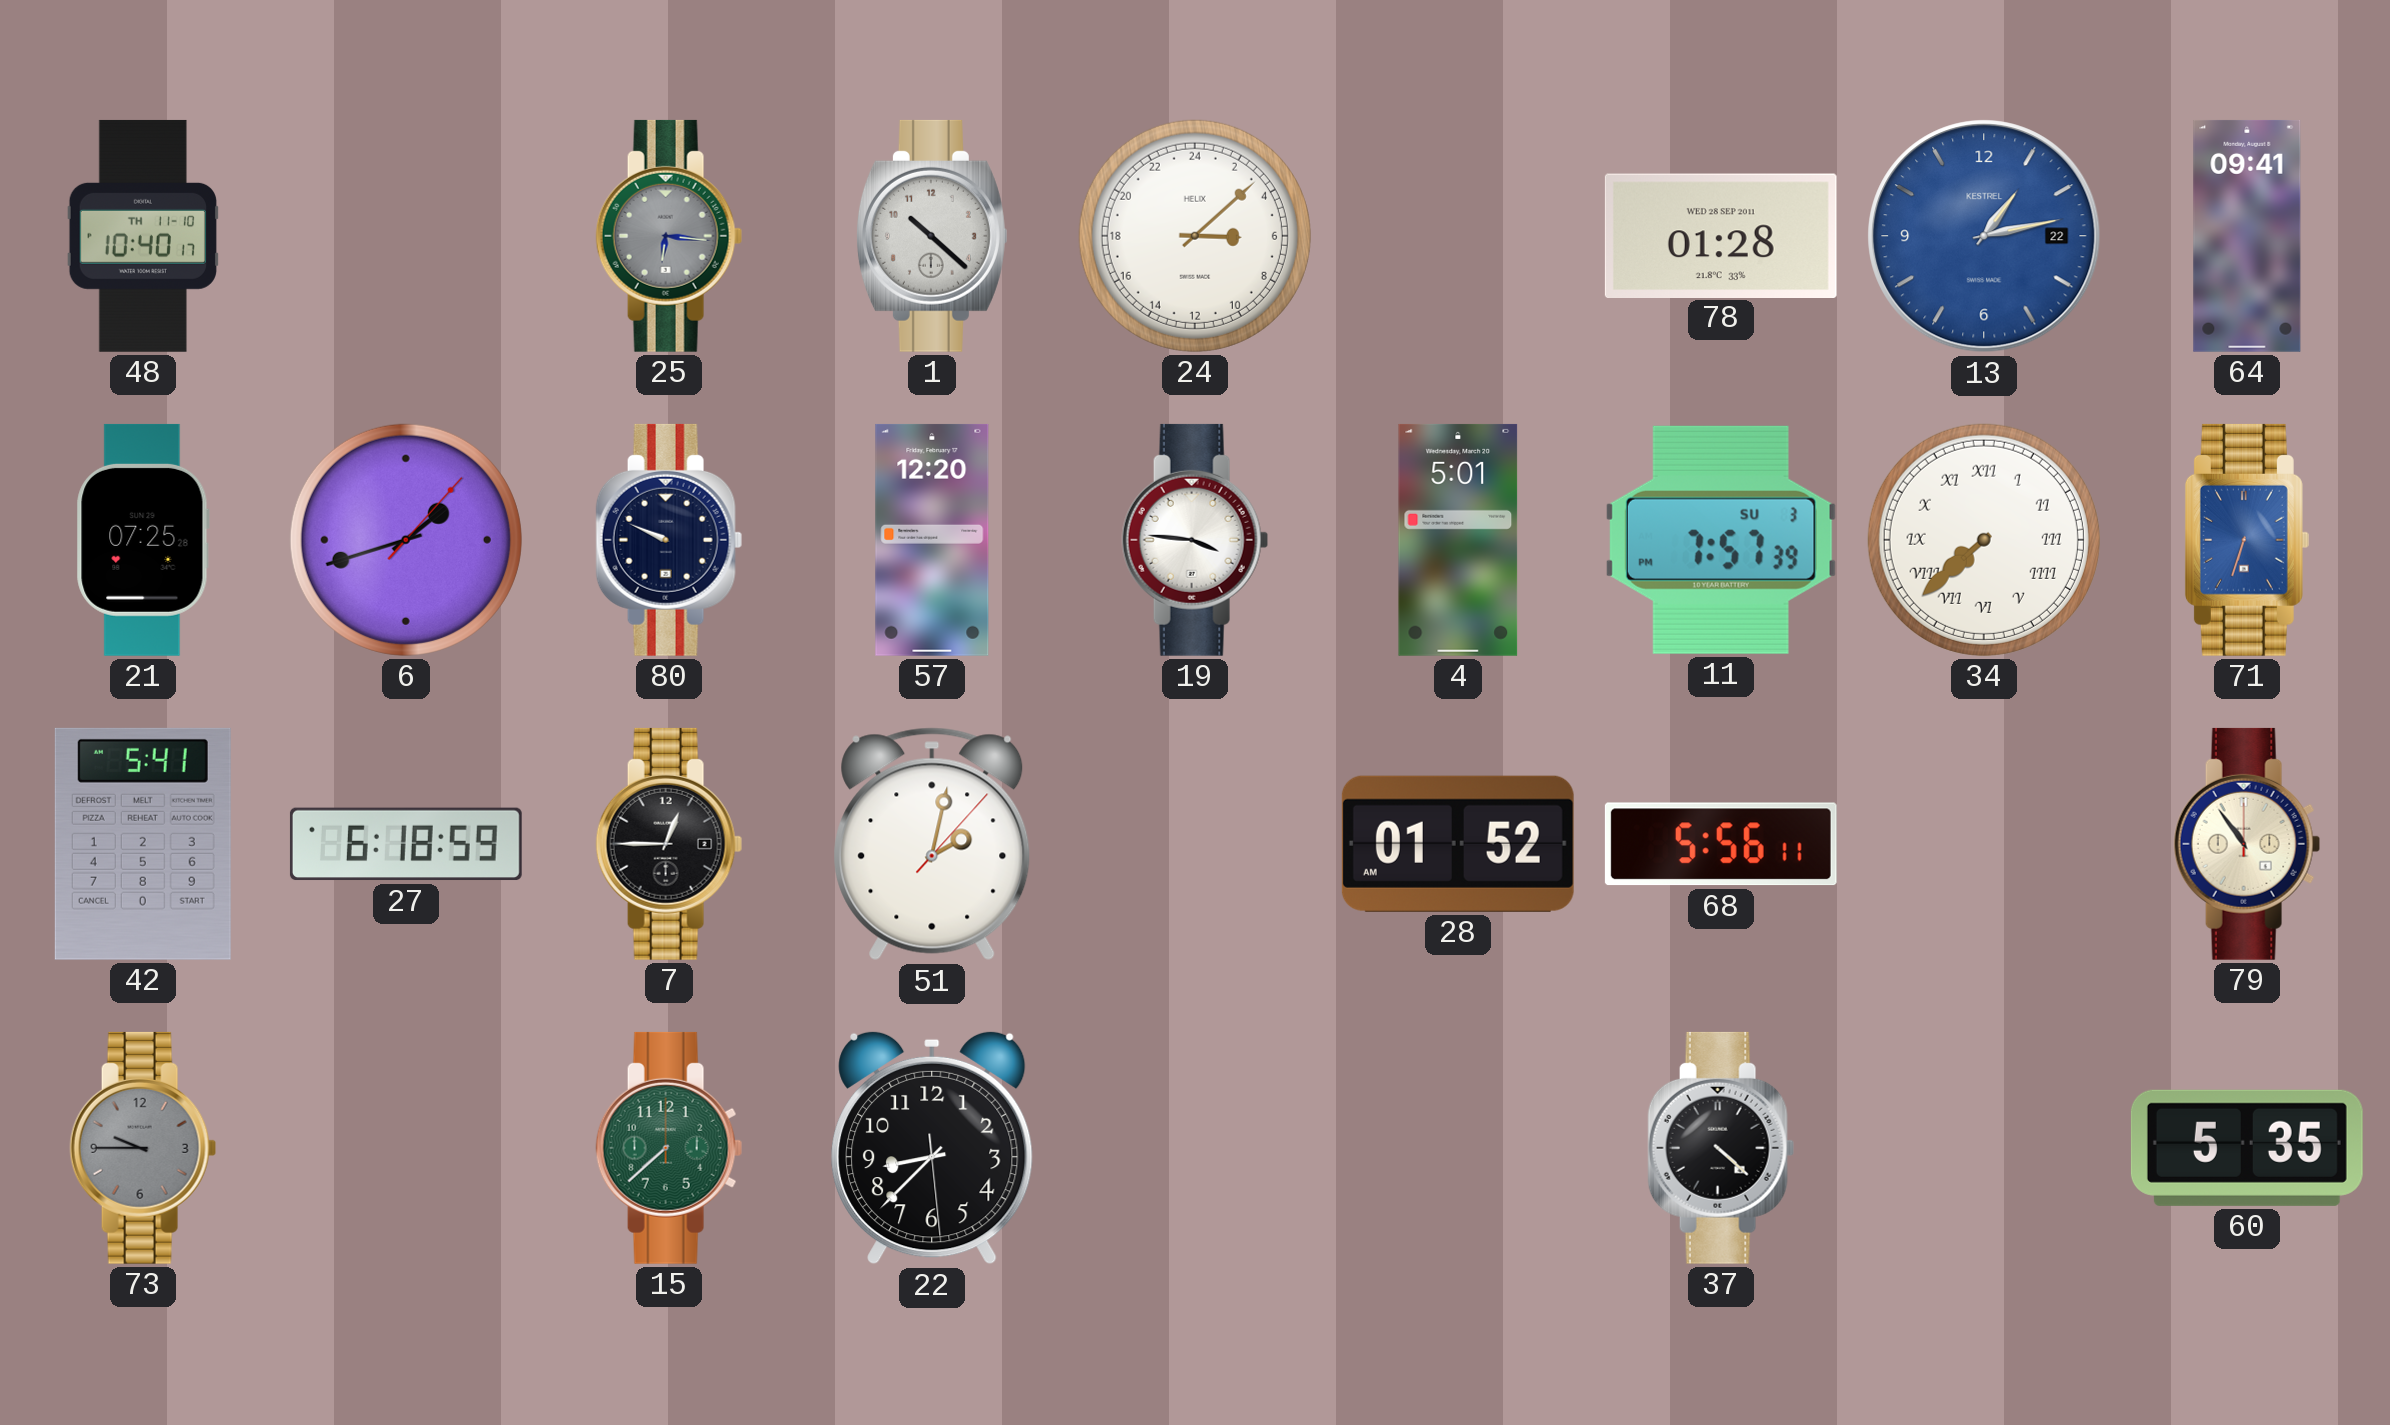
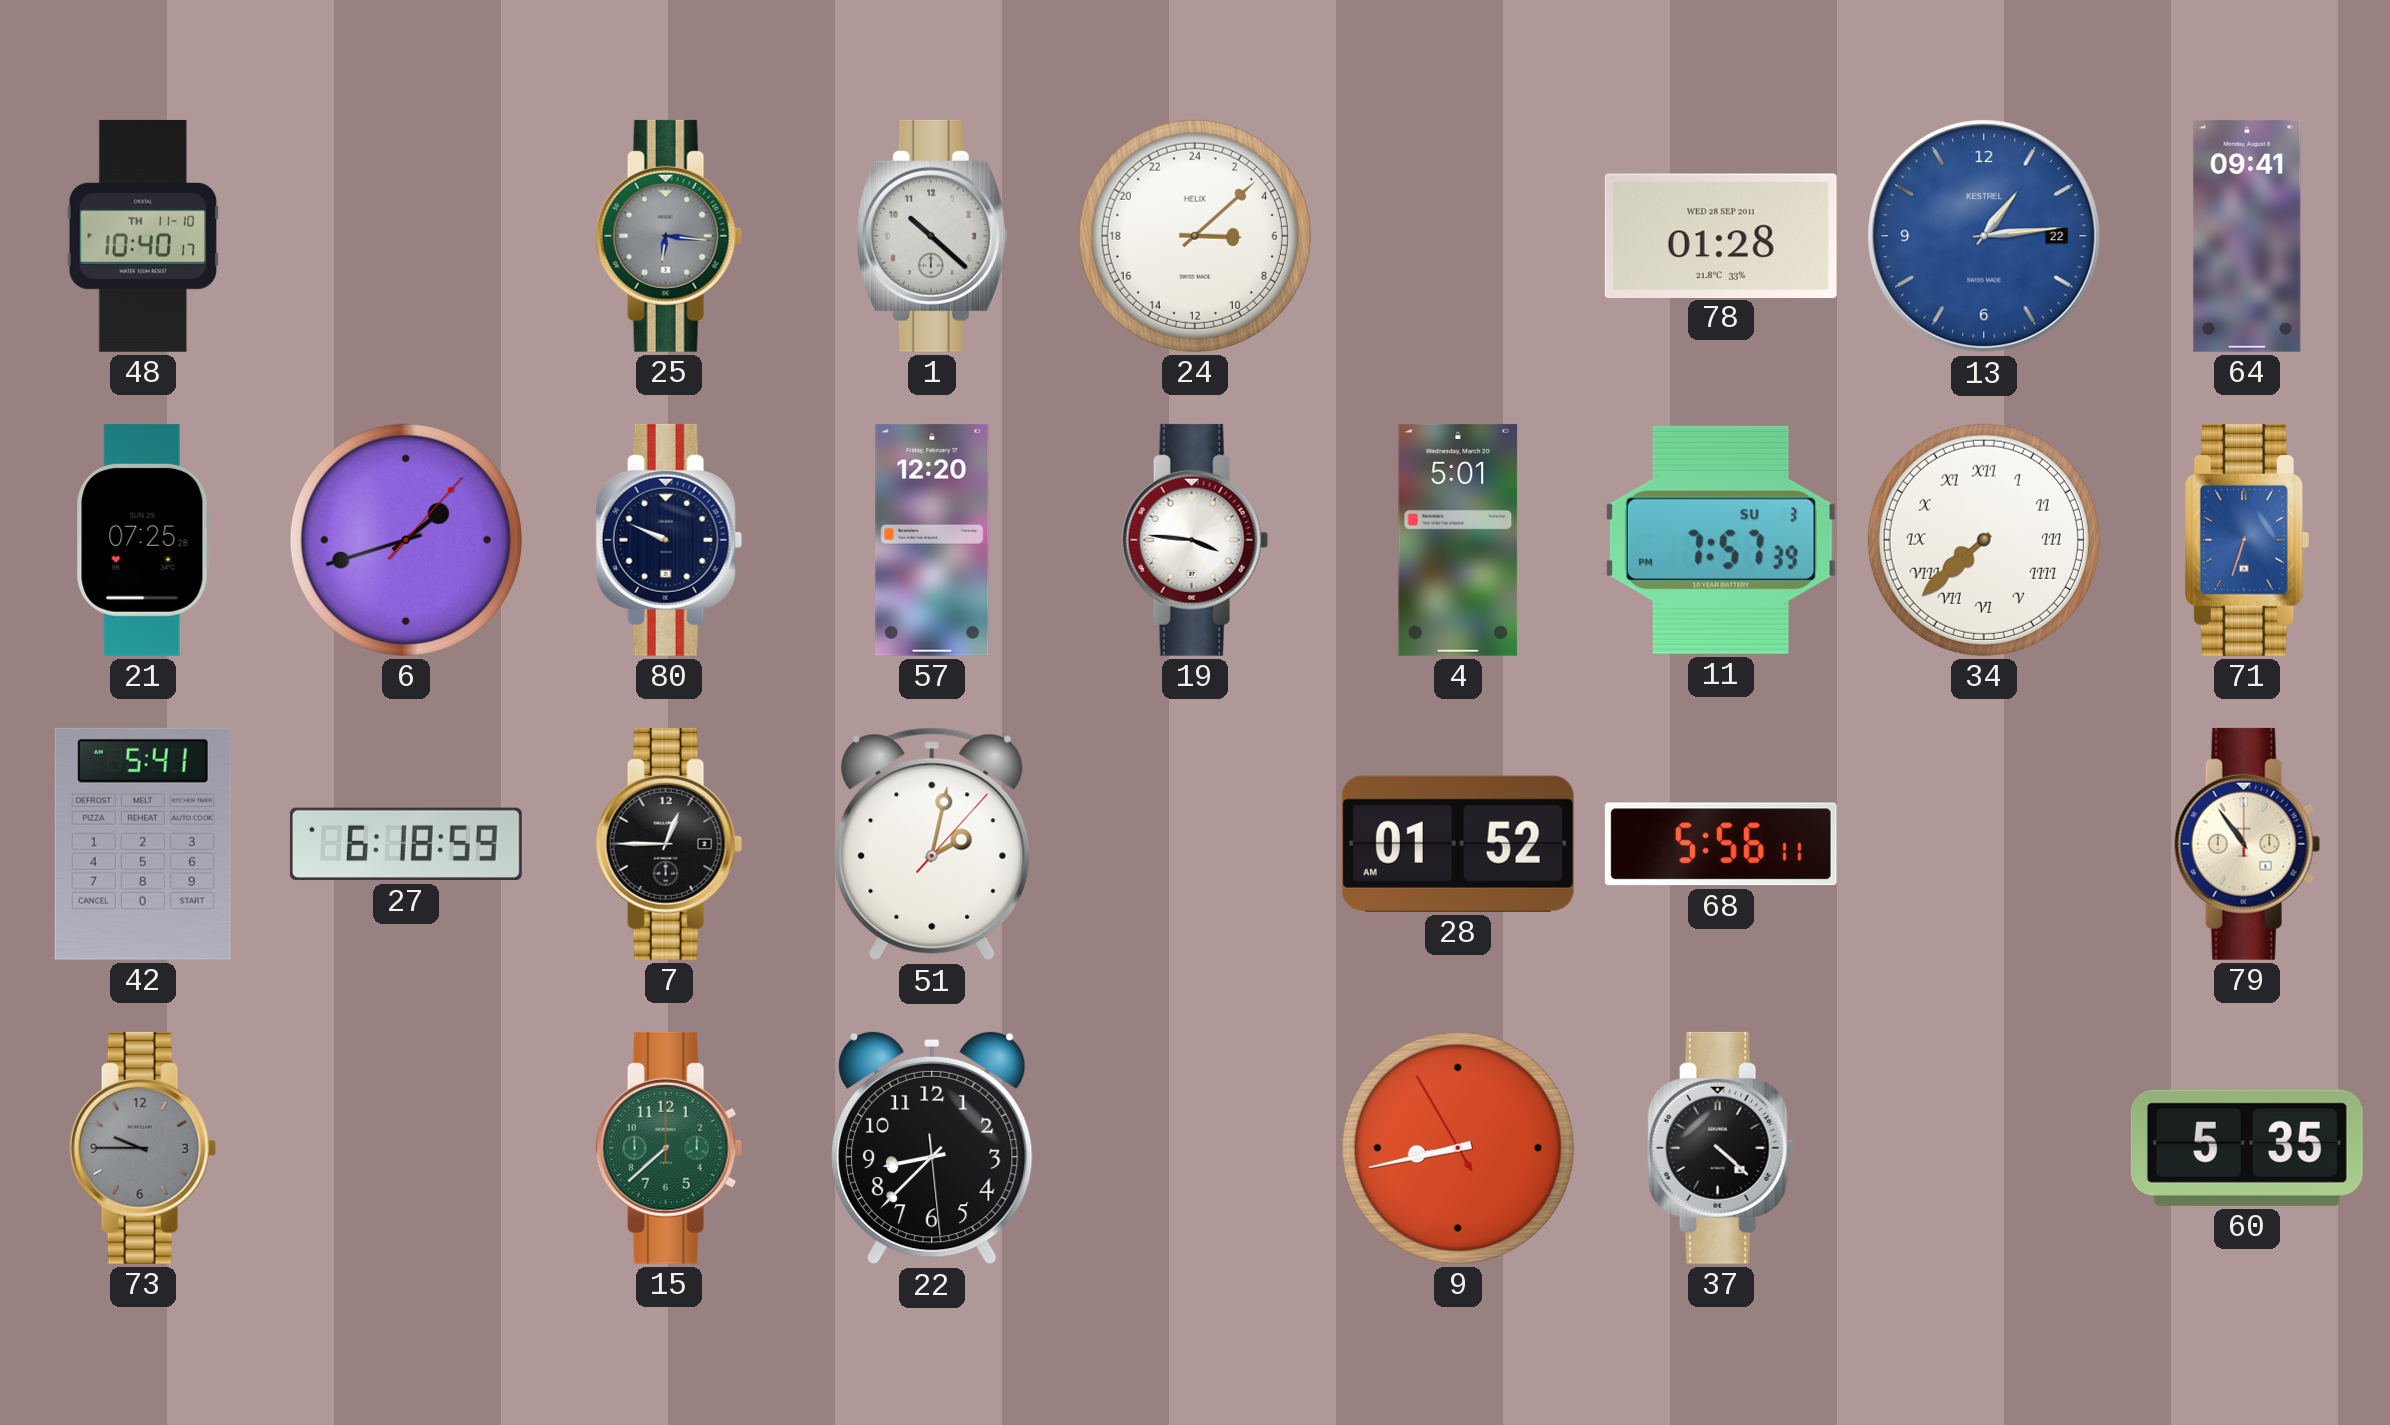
13: 1:13 -> 1:14
9: none -> 8:42
